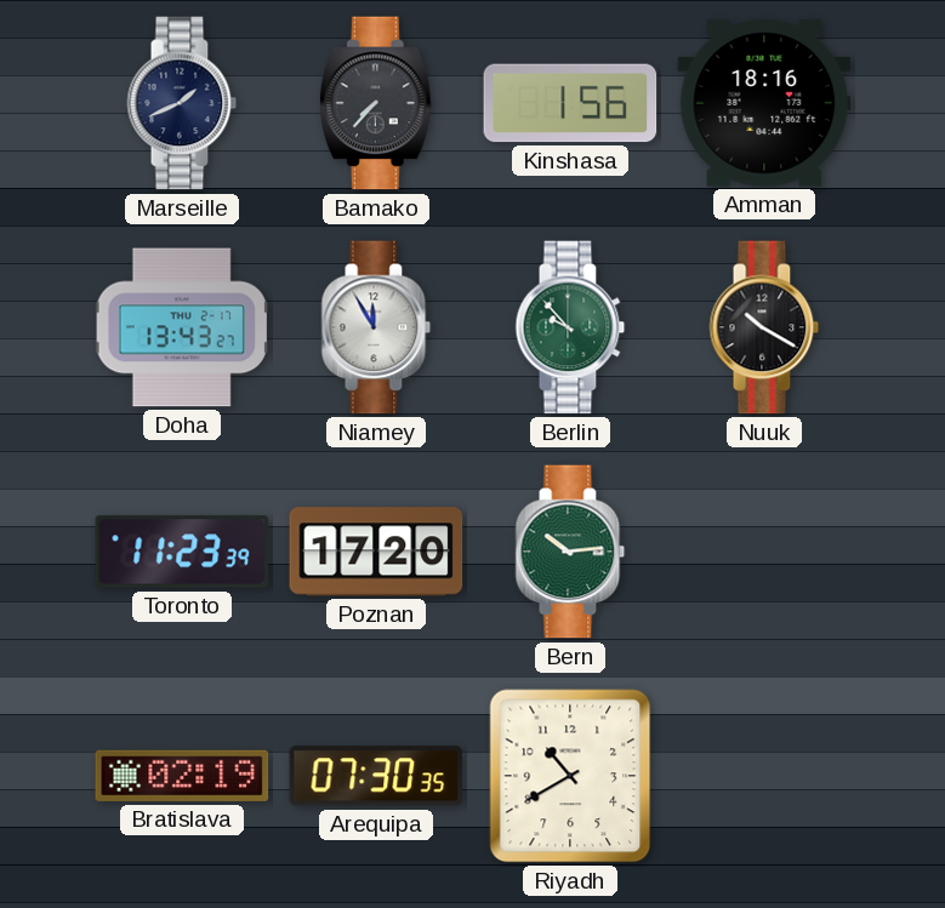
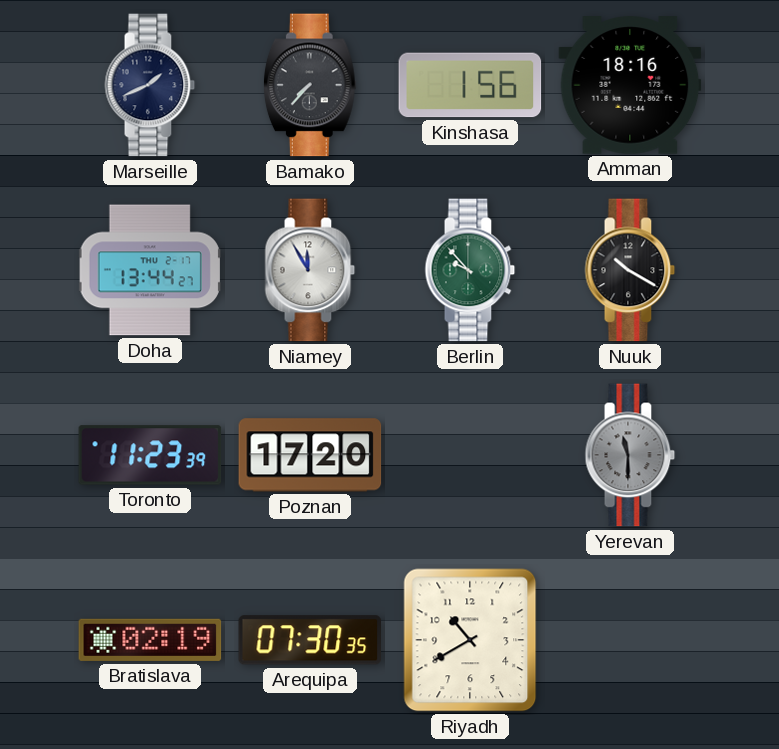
Doha: 13:43 -> 13:44
Bern: 10:14 -> none
Yerevan: none -> 11:30
